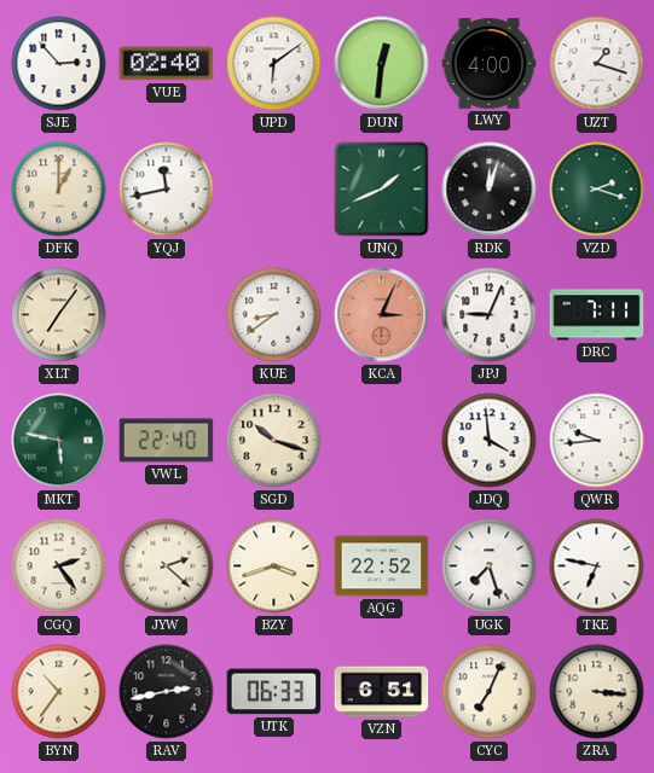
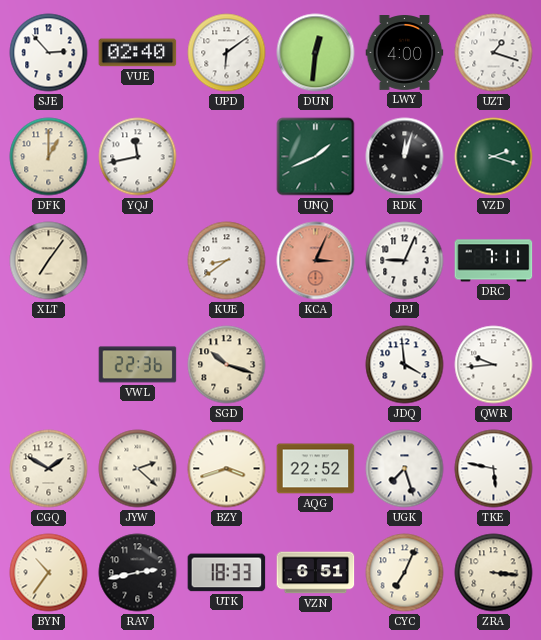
MKT: 5:47 -> none
VWL: 22:40 -> 22:36
CGQ: 2:24 -> 1:50
TKE: 6:47 -> 5:47
UTK: 06:33 -> 18:33
